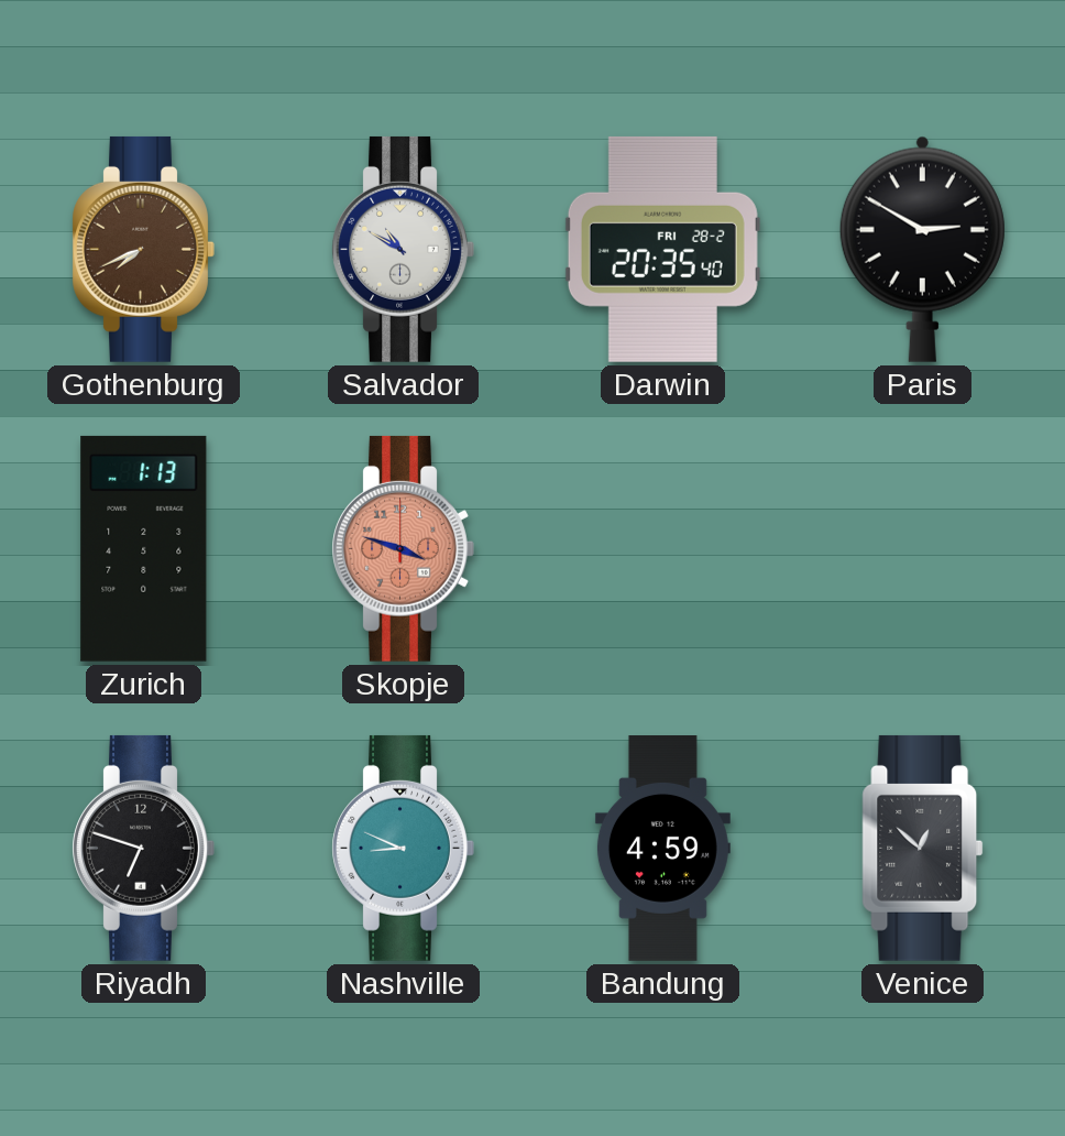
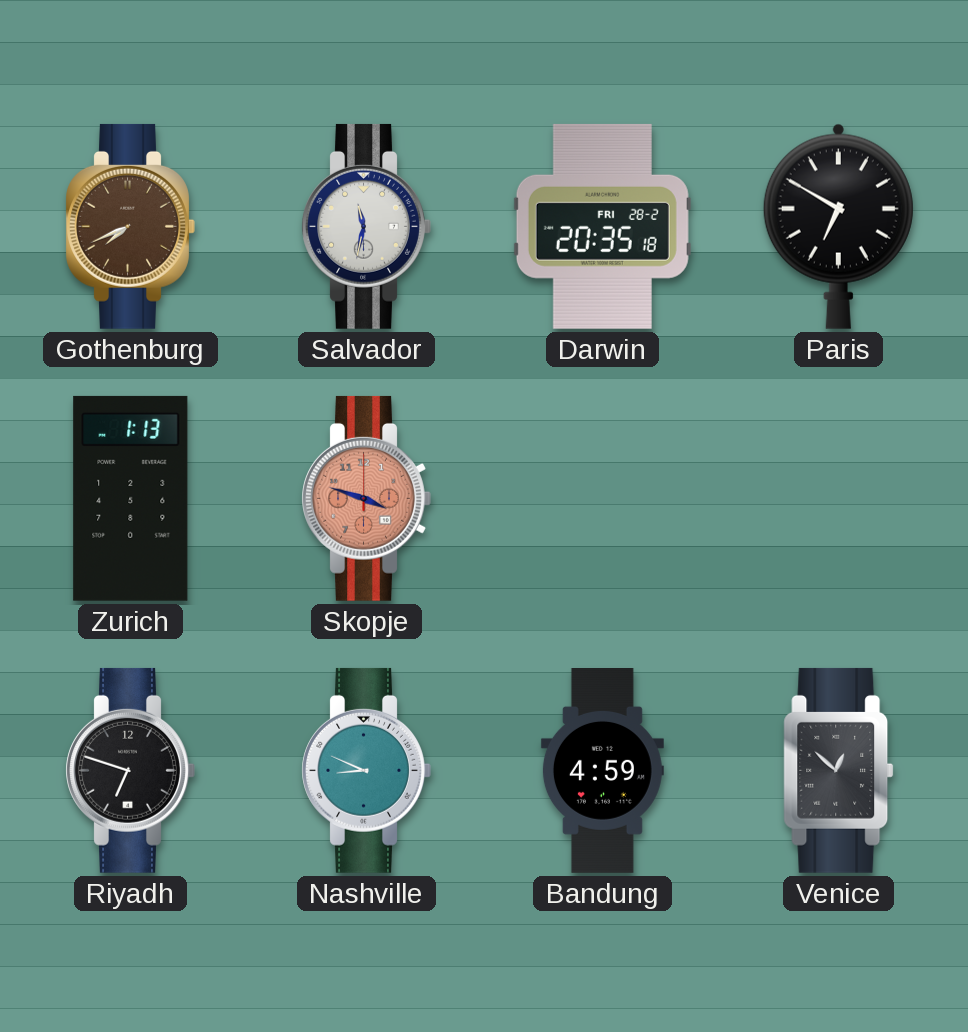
Salvador: 10:50 -> 11:32
Darwin: 20:35:40 -> 20:35:18
Paris: 2:50 -> 6:50
